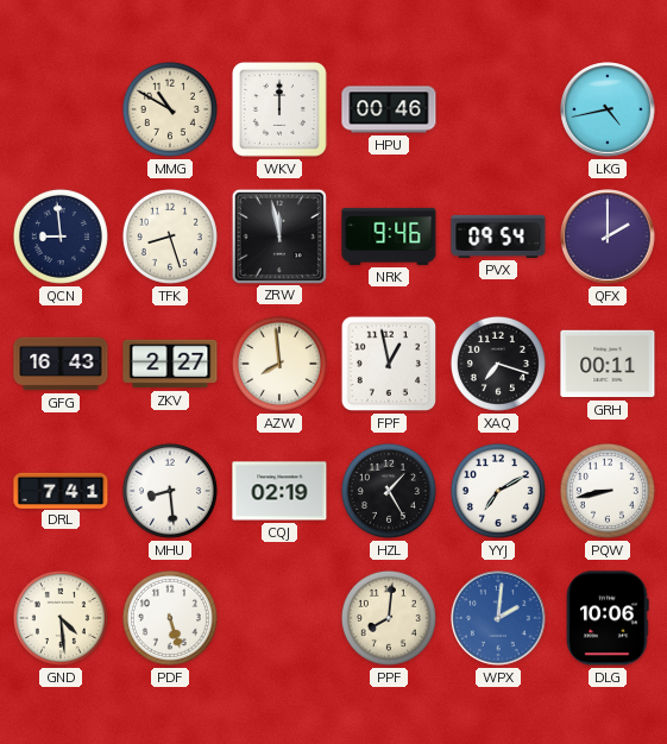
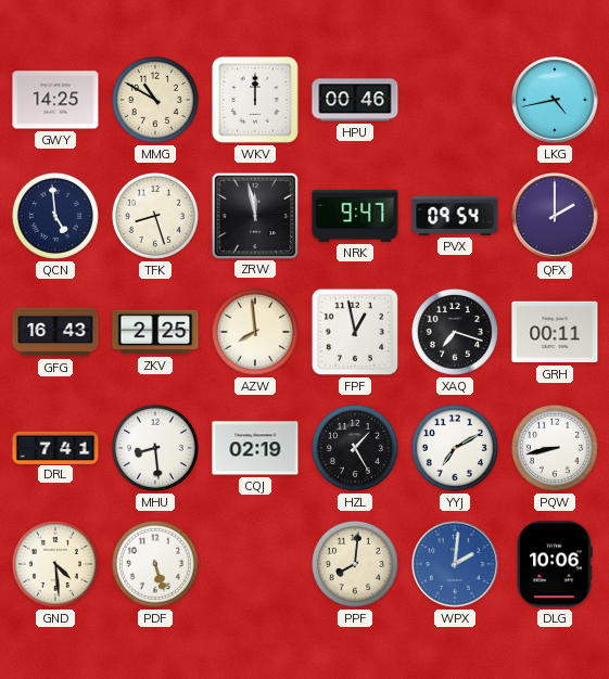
GWY: none -> 14:25
QCN: 8:59 -> 4:59
NRK: 9:46 -> 9:47
ZKV: 2:27 -> 2:25
